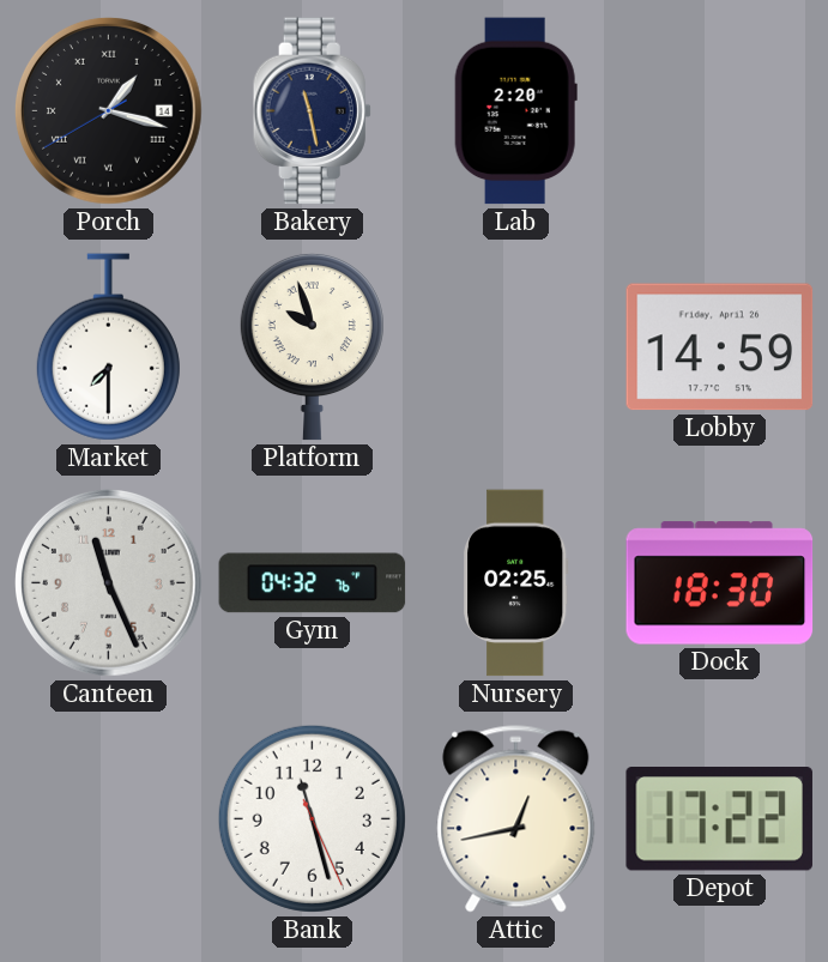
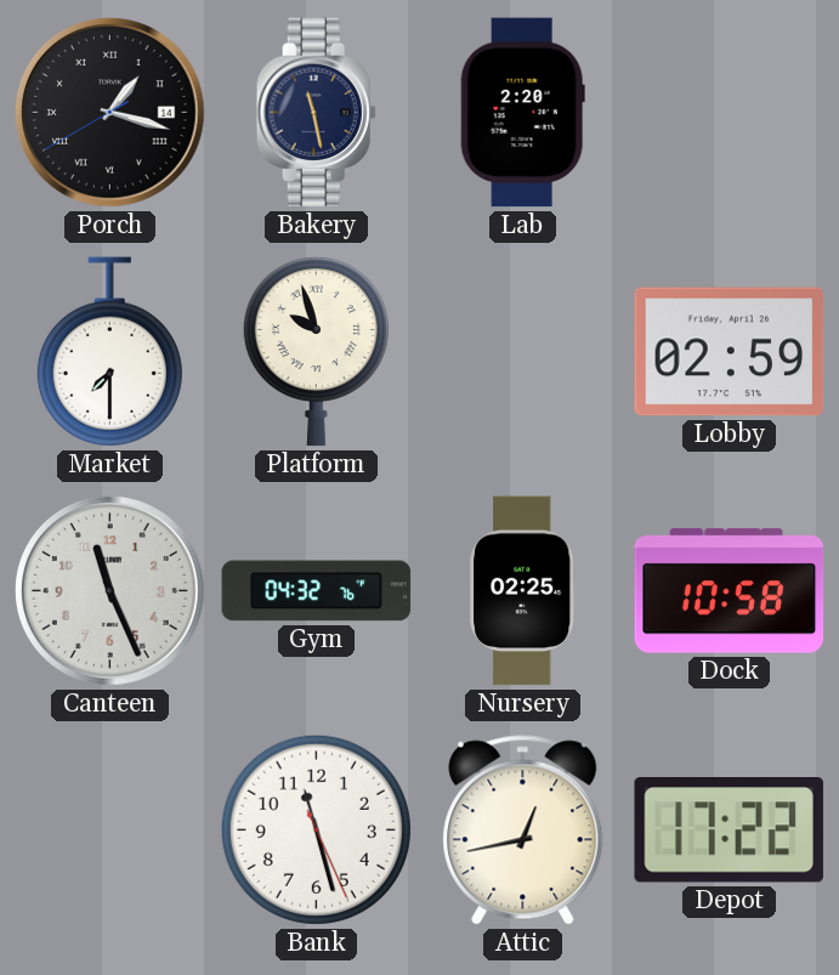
Lobby: 14:59 -> 02:59
Dock: 18:30 -> 10:58
